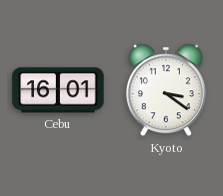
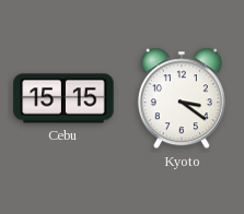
Cebu: 16:01 -> 15:15
